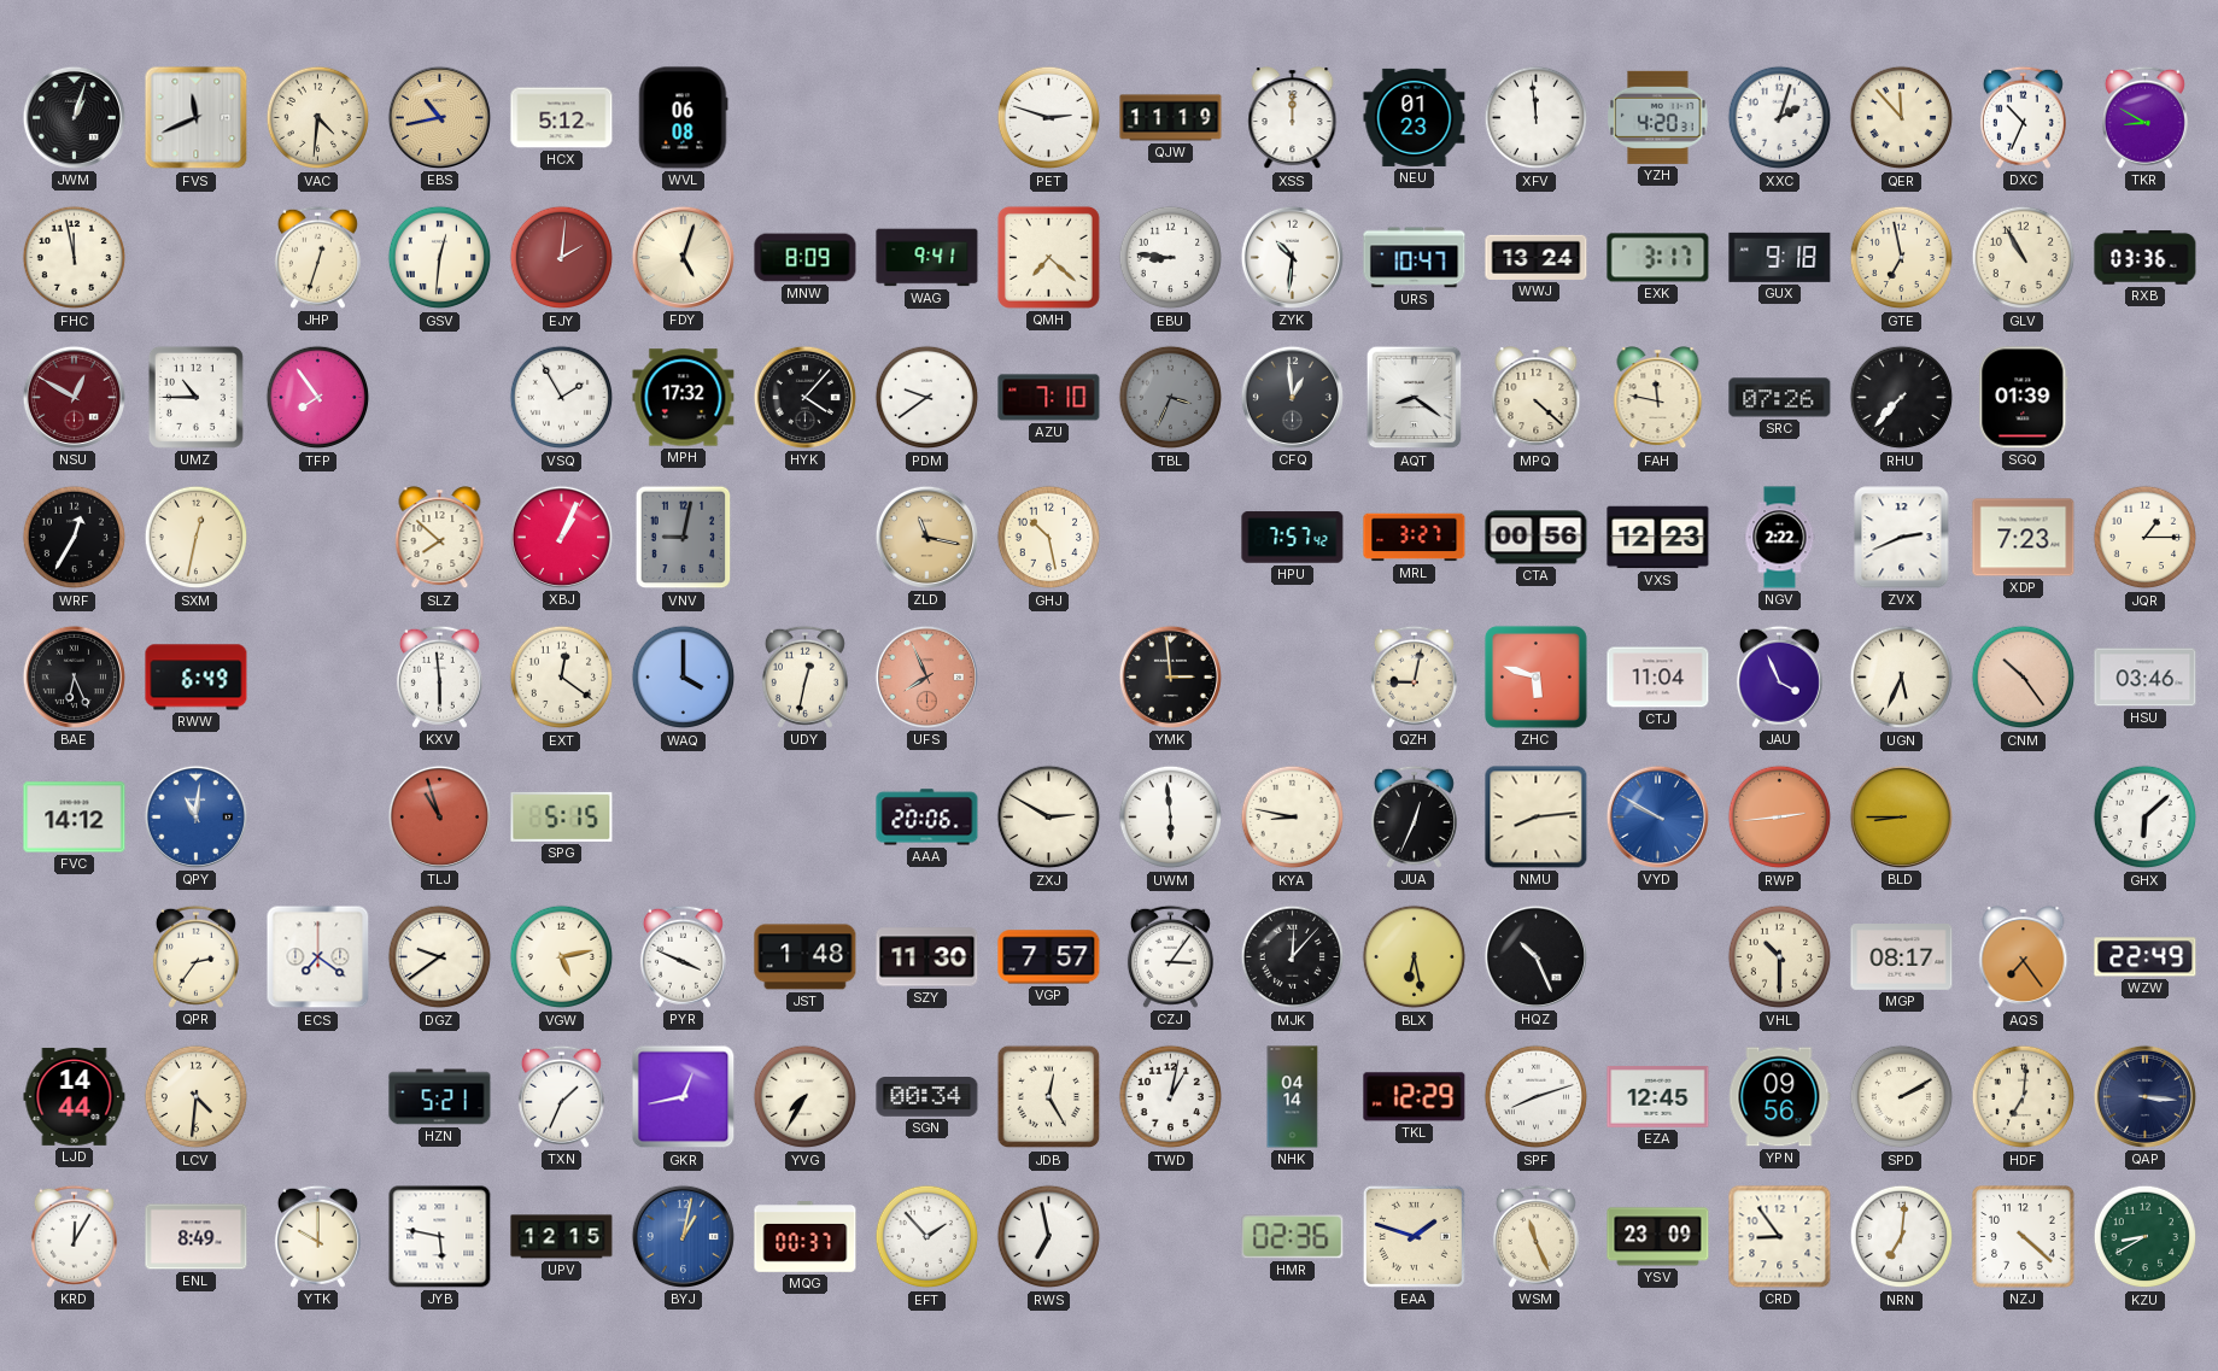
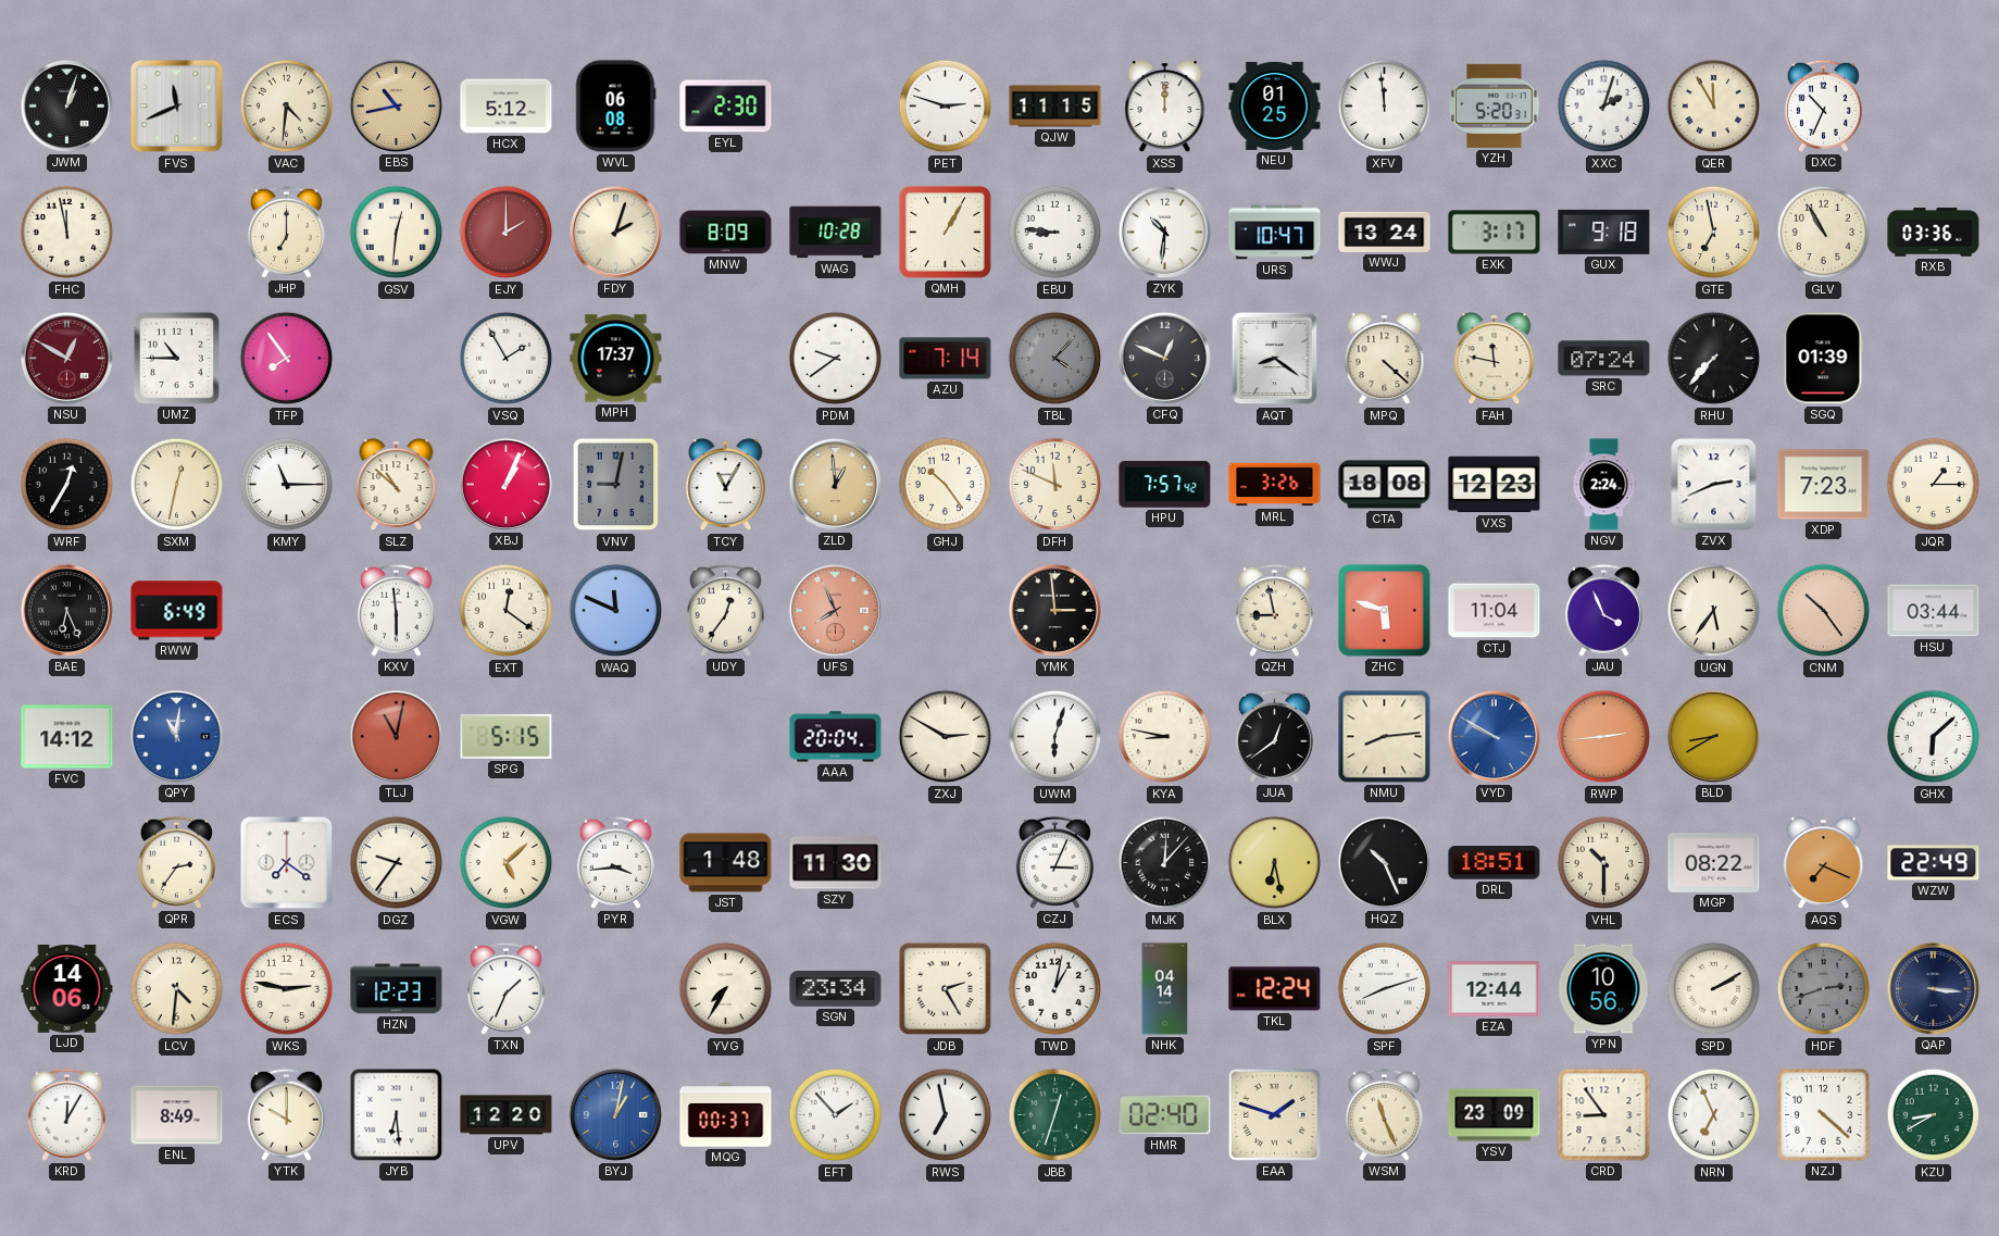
EYL: none -> 2:30
QJW: 11:19 -> 11:15
NEU: 01:23 -> 01:25
YZH: 4:20 -> 5:20
QER: 11:53 -> 11:55
TKR: 8:50 -> none
JHP: 12:33 -> 7:00
EJY: 2:01 -> 2:00
FDY: 5:03 -> 2:03
WAG: 9:41 -> 10:28
QMH: 7:22 -> 1:05
MPH: 17:32 -> 17:37
HYK: 4:07 -> none
AZU: 7:10 -> 7:14
TBL: 3:34 -> 4:07
CFQ: 12:59 -> 12:49
SRC: 07:26 -> 07:24
KMY: none -> 11:15
SLZ: 7:52 -> 10:52
TCY: none -> 11:05
ZLD: 11:17 -> 12:59
GHJ: 10:28 -> 10:24
DFH: none -> 11:49
MRL: 3:27 -> 3:26
CTA: 00:56 -> 18:08
NGV: 2:22 -> 2:24
WAQ: 4:00 -> 11:49
UDY: 12:32 -> 12:36
QZH: 9:02 -> 8:58
UGN: 5:34 -> 5:36
HSU: 03:46 -> 03:44
TLJ: 10:57 -> 11:02
AAA: 20:06 -> 20:04
UWM: 5:59 -> 6:03
JUA: 12:34 -> 12:39
BLD: 8:45 -> 8:40
DGZ: 9:39 -> 9:36
VGW: 5:13 -> 5:08
PYR: 3:49 -> 3:44
VGP: 7:57 -> none
CZJ: 3:06 -> 3:04
DRL: none -> 18:51
MGP: 08:17 -> 08:22
AQS: 7:24 -> 7:19
LJD: 14:44 -> 14:06
WKS: none -> 2:47
HZN: 5:21 -> 12:23
GKR: 12:43 -> none
SGN: 00:34 -> 23:34
JDB: 12:25 -> 2:25
TKL: 12:29 -> 12:24
EZA: 12:45 -> 12:44
YPN: 09:56 -> 10:56
HDF: 7:01 -> 2:42
HDF dial: cream -> grey
JYB: 5:47 -> 6:29
UPV: 12:15 -> 12:20
JBB: none -> 12:33
HMR: 02:36 -> 02:40
NRN: 7:01 -> 6:56
